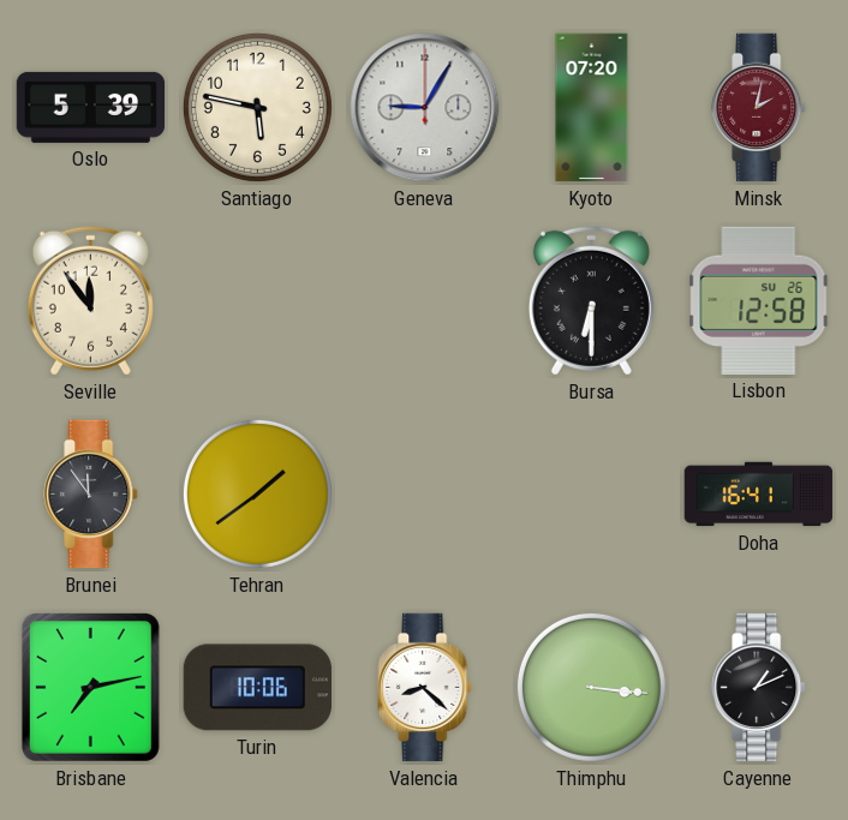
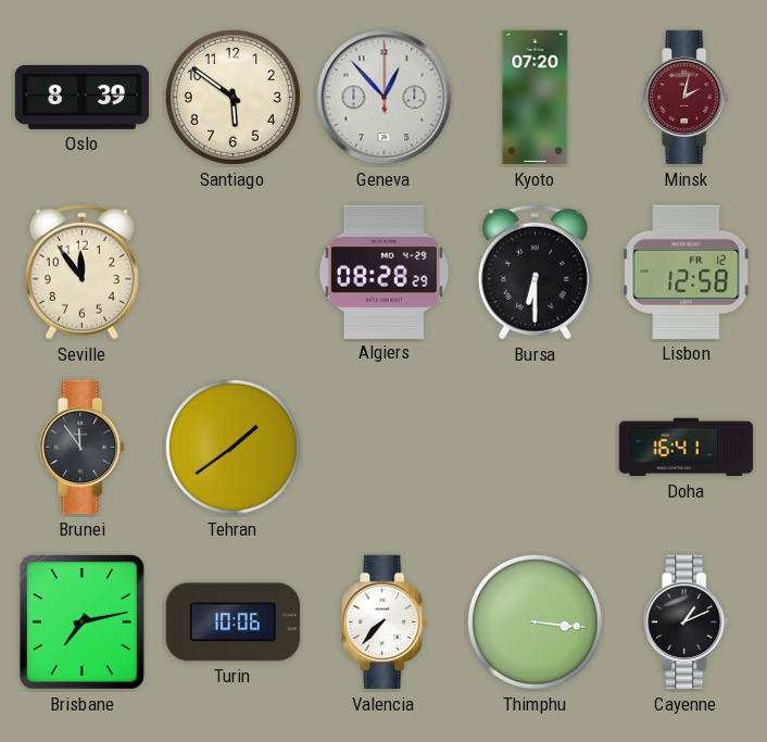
Oslo: 5:39 -> 8:39
Santiago: 5:47 -> 5:51
Geneva: 9:05 -> 12:53
Algiers: none -> 08:28
Lisbon date: SU 26 -> FR 12
Valencia: 8:22 -> 7:37
